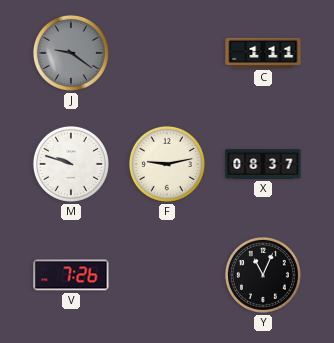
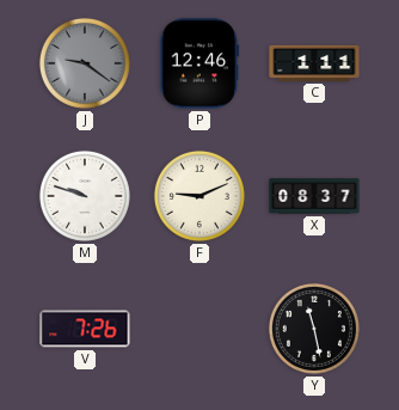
P: none -> 12:46
F: 9:13 -> 9:11
Y: 11:04 -> 11:28
